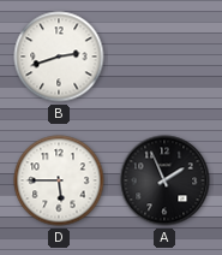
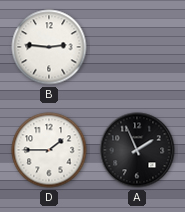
B: 2:42 -> 2:46
D: 5:45 -> 1:45
